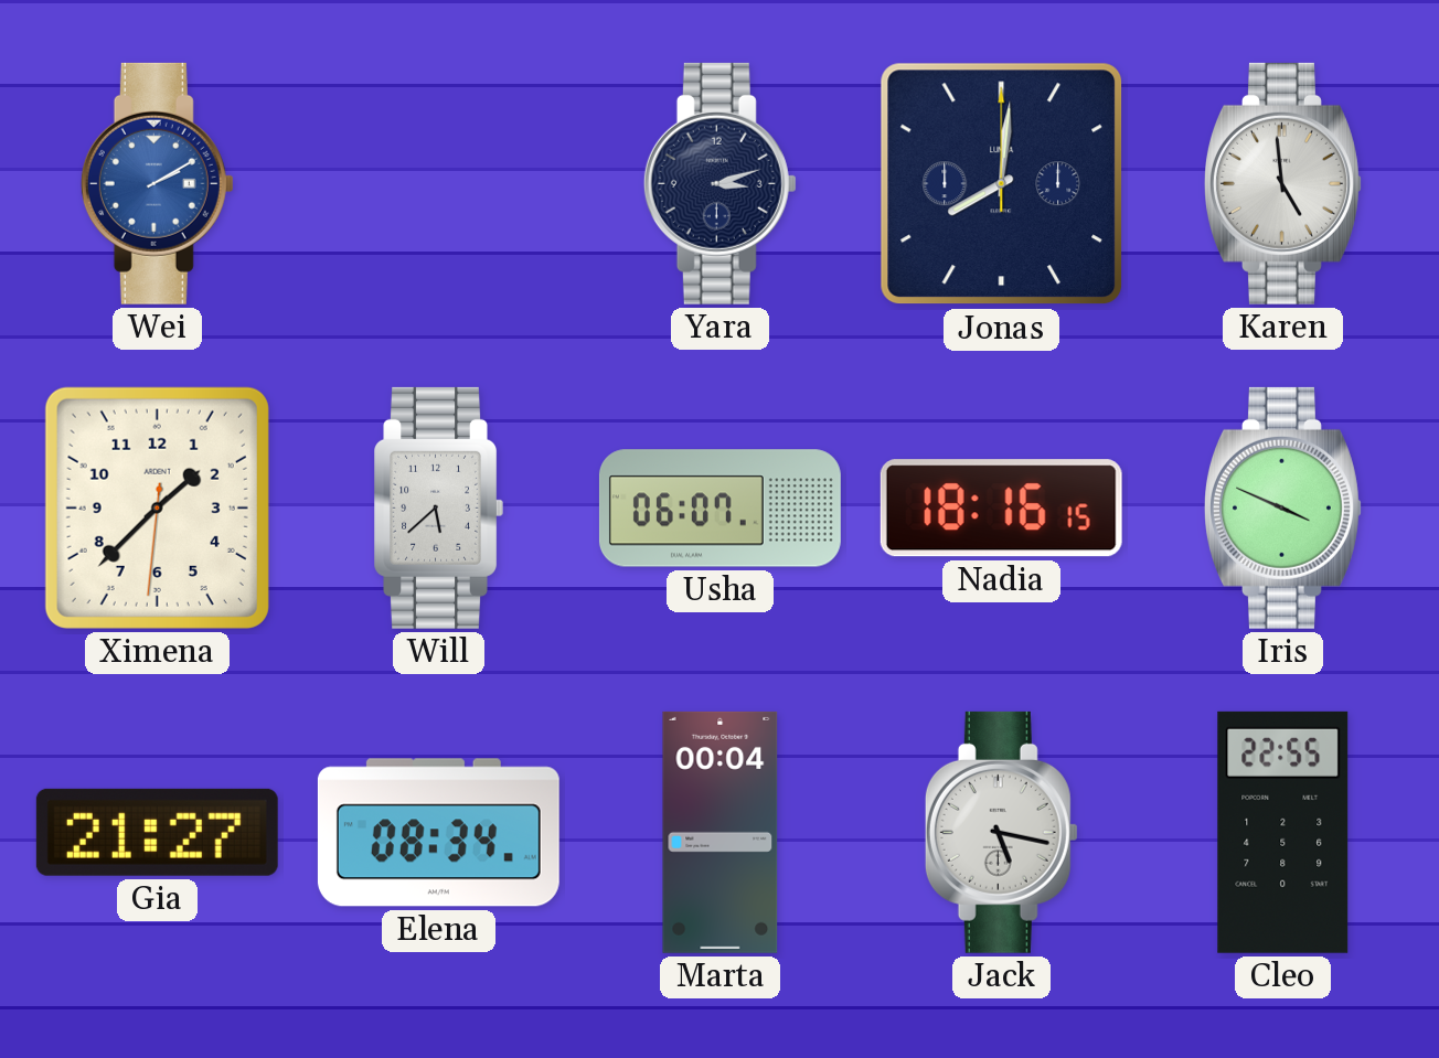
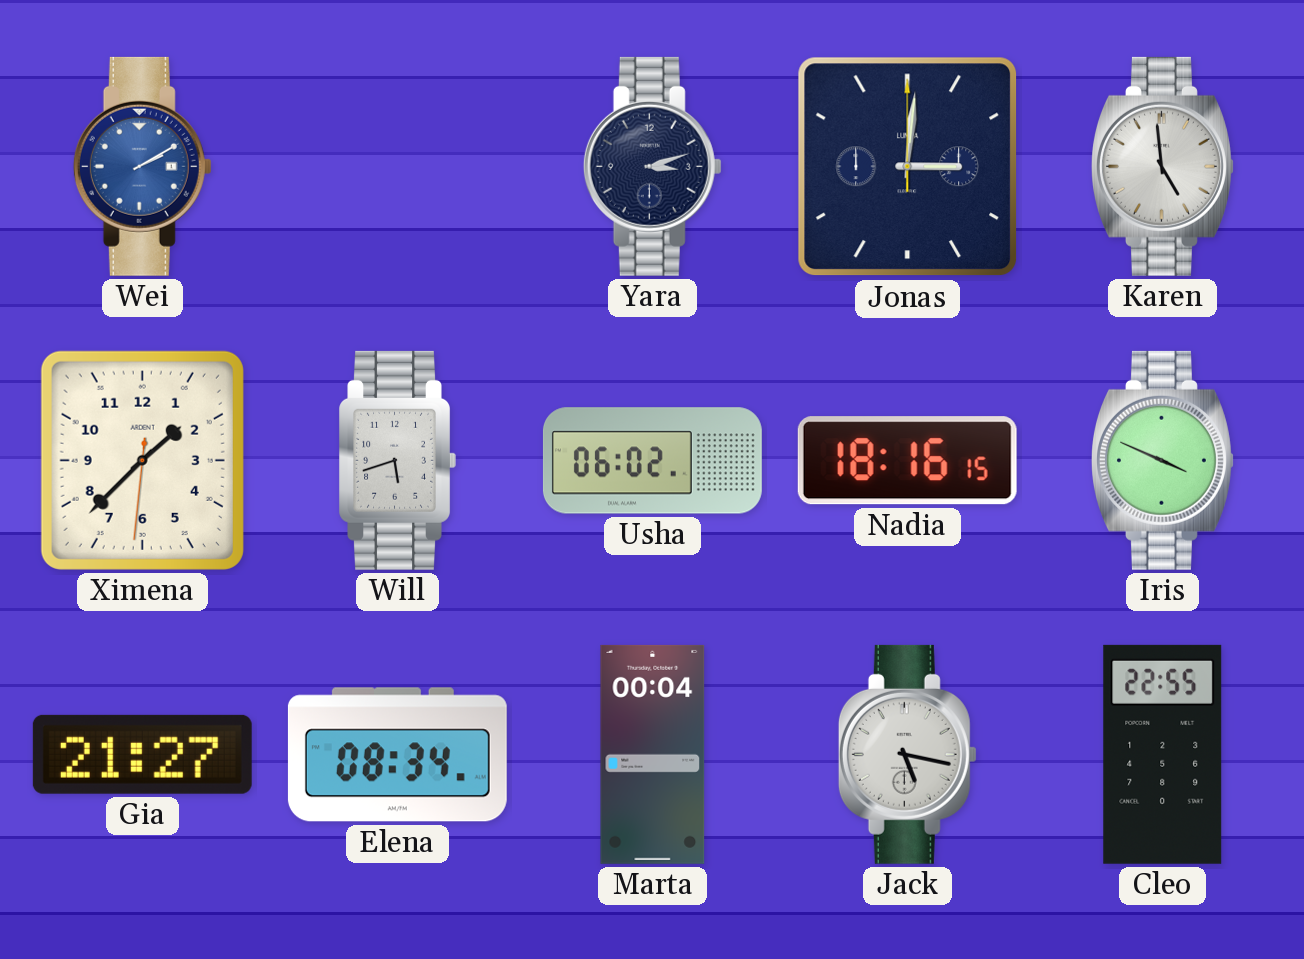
Jonas: 8:01 -> 3:01
Will: 5:38 -> 5:42
Usha: 06:07 -> 06:02
